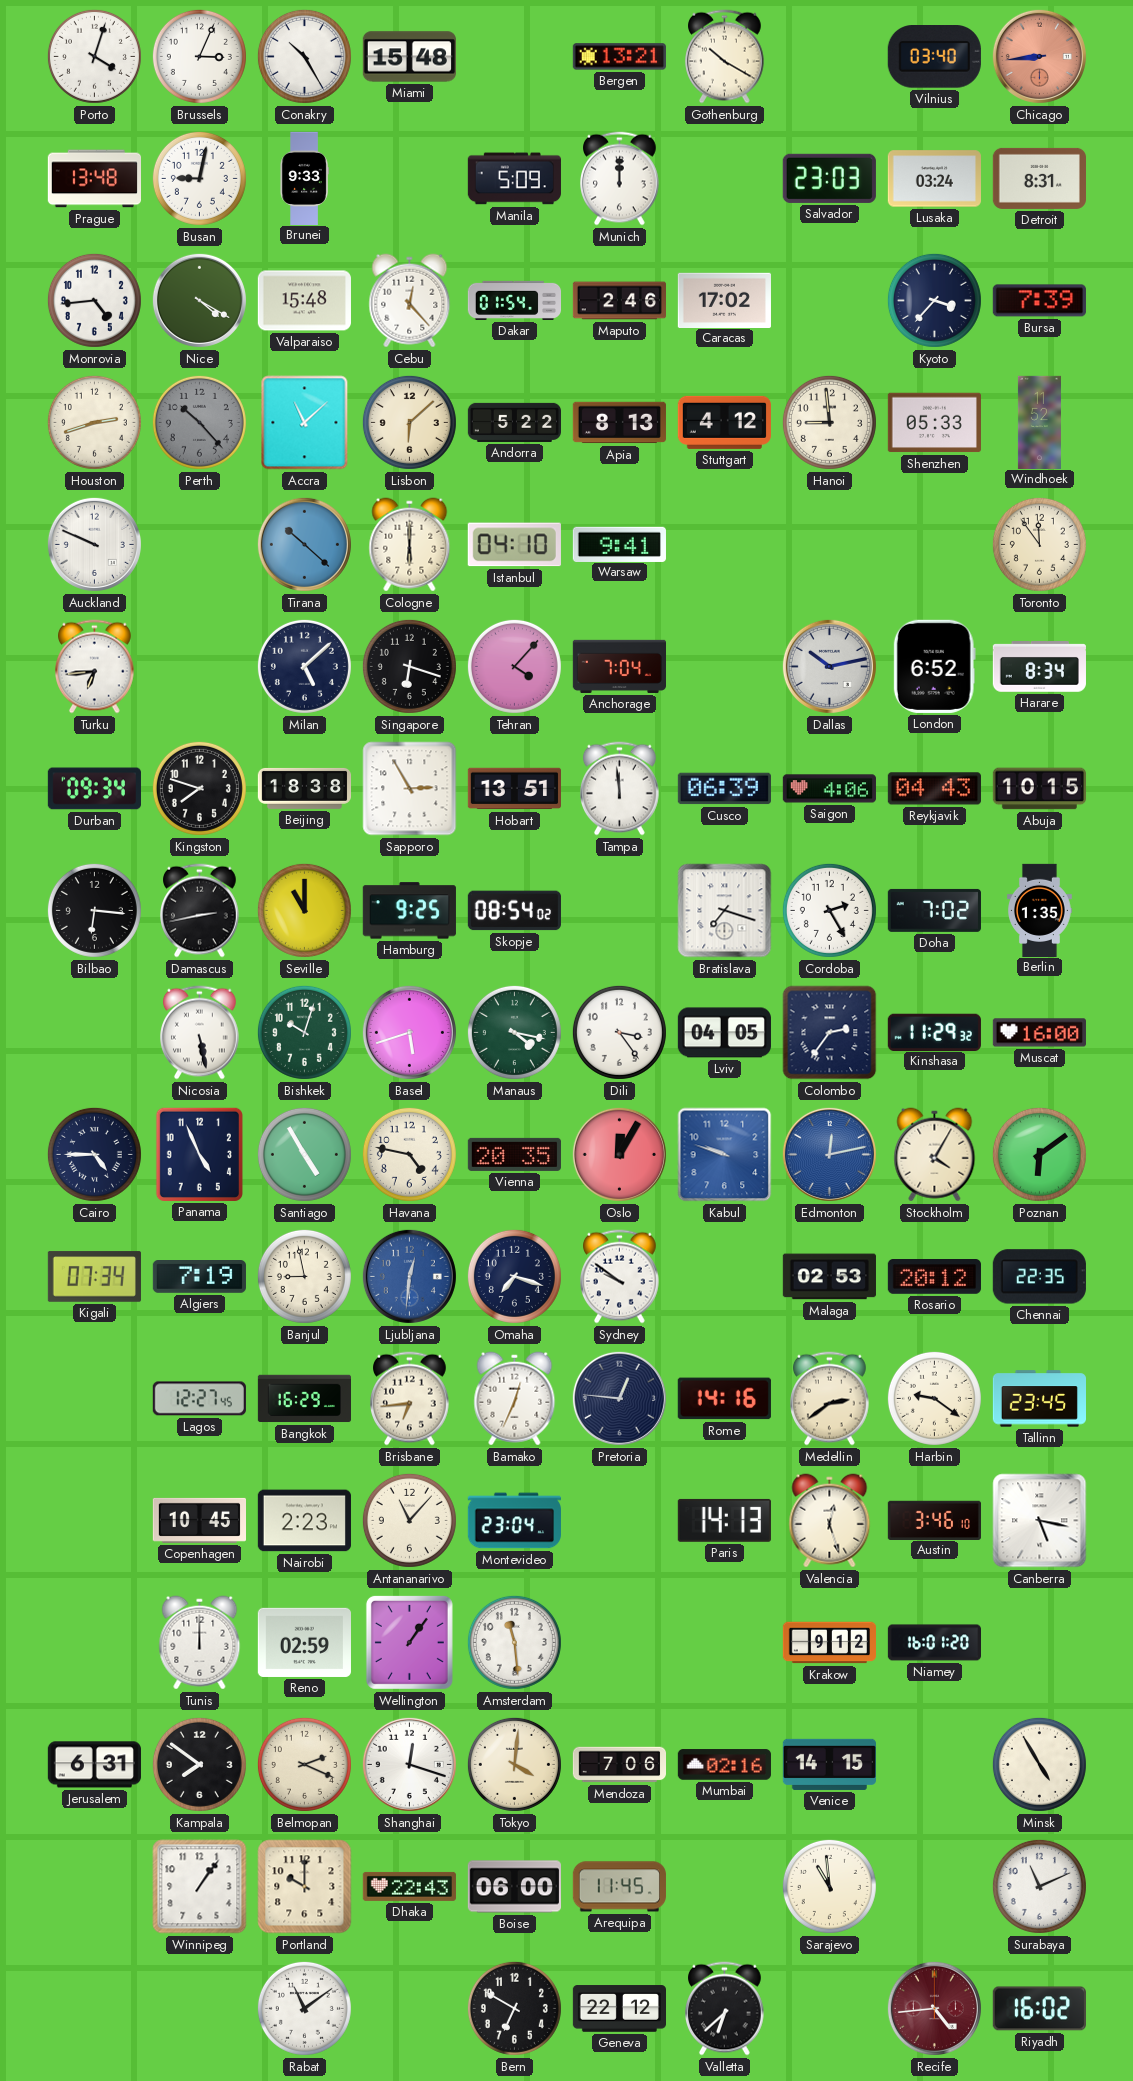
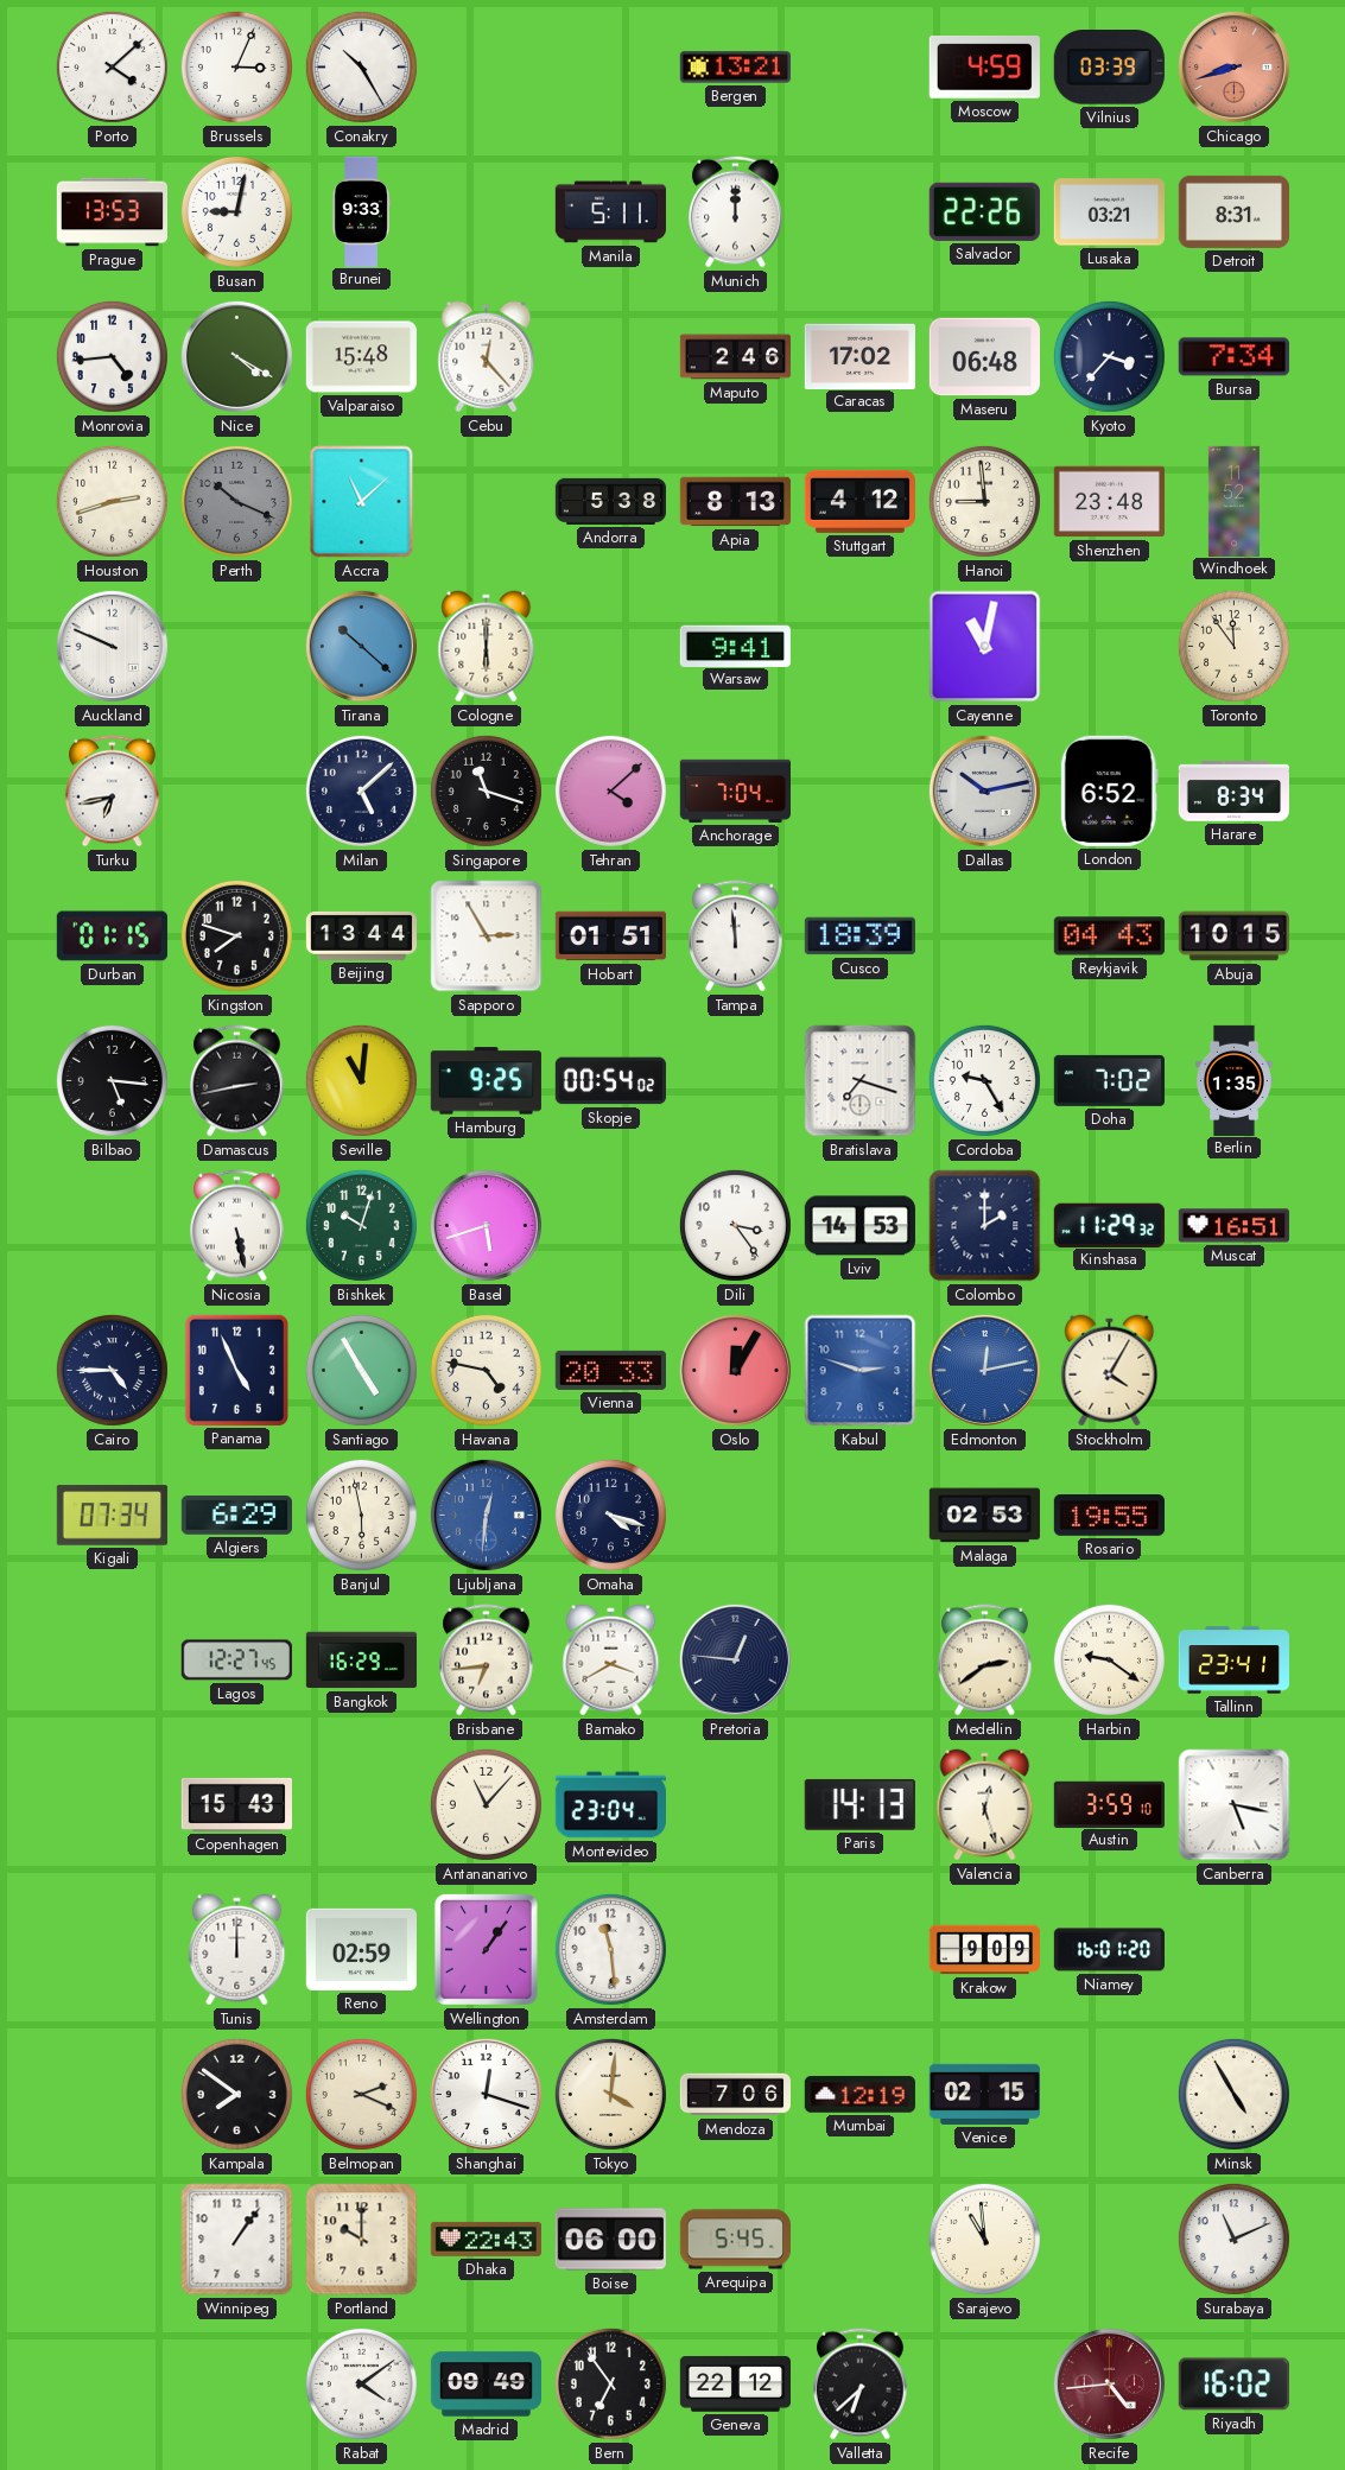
Porto: 4:03 -> 4:08
Miami: 15:48 -> none
Gothenburg: 10:20 -> none
Moscow: none -> 4:59
Vilnius: 03:40 -> 03:39
Chicago: 8:44 -> 8:42
Prague: 13:48 -> 13:53
Manila: 5:09 -> 5:11
Salvador: 23:03 -> 22:26
Lusaka: 03:24 -> 03:21
Dakar: 01:54 -> none
Maseru: none -> 06:48
Bursa: 7:39 -> 7:34
Perth: 10:23 -> 10:19
Lisbon: 6:08 -> none
Andorra: 5:22 -> 5:38
Shenzhen: 05:33 -> 23:48
Istanbul: 04:10 -> none
Cayenne: none -> 11:02
Turku: 6:44 -> 6:43
Singapore: 6:18 -> 11:18
Tehran: 4:07 -> 4:08
Durban: 09:34 -> 01:15
Beijing: 18:38 -> 13:44
Hobart: 13:51 -> 01:51
Cusco: 06:39 -> 18:39
Saigon: 4:06 -> none
Bilbao: 6:16 -> 5:16
Seville: 11:00 -> 11:01
Skopje: 08:54 -> 00:54
Cordoba: 2:25 -> 9:25
Manaus: 4:17 -> none
Lviv: 04:05 -> 14:53
Colombo: 2:36 -> 2:00
Muscat: 16:00 -> 16:51
Vienna: 20:35 -> 20:33
Kabul: 9:48 -> 2:48
Poznan: 6:09 -> none
Algiers: 7:19 -> 6:29
Banjul: 8:58 -> 5:58
Omaha: 7:18 -> 4:18
Sydney: 9:51 -> none
Rosario: 20:12 -> 19:55
Chennai: 22:35 -> none
Bamako: 12:34 -> 3:40
Rome: 14:16 -> none
Tallinn: 23:45 -> 23:41
Copenhagen: 10:45 -> 15:43
Nairobi: 2:23 -> none
Austin: 3:46 -> 3:59
Krakow: 9:12 -> 9:09
Jerusalem: 6:31 -> none
Mumbai: 02:16 -> 12:19
Venice: 14:15 -> 02:15
Arequipa: 11:45 -> 5:45
Rabat: 11:09 -> 4:09
Madrid: none -> 09:49
Bern: 6:50 -> 6:54
